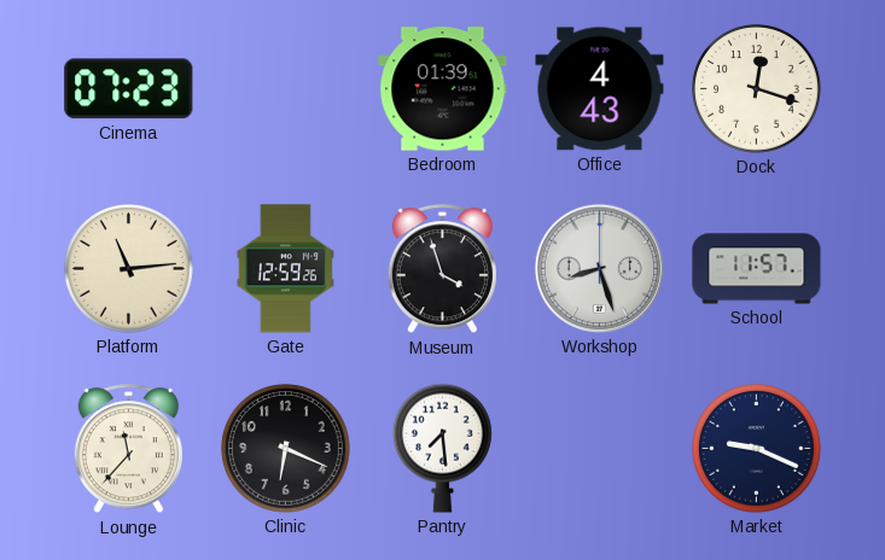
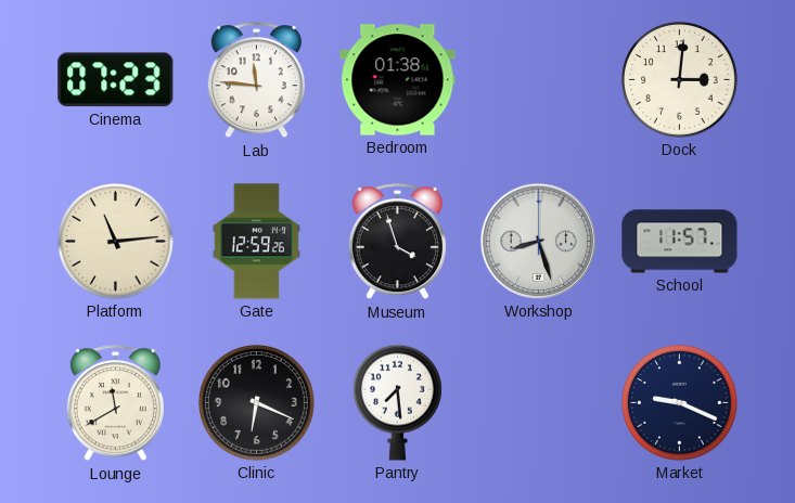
Lab: none -> 11:46
Bedroom: 01:39 -> 01:38
Office: 4:43 -> none
Dock: 12:18 -> 3:01
Lounge: 11:37 -> 11:40
